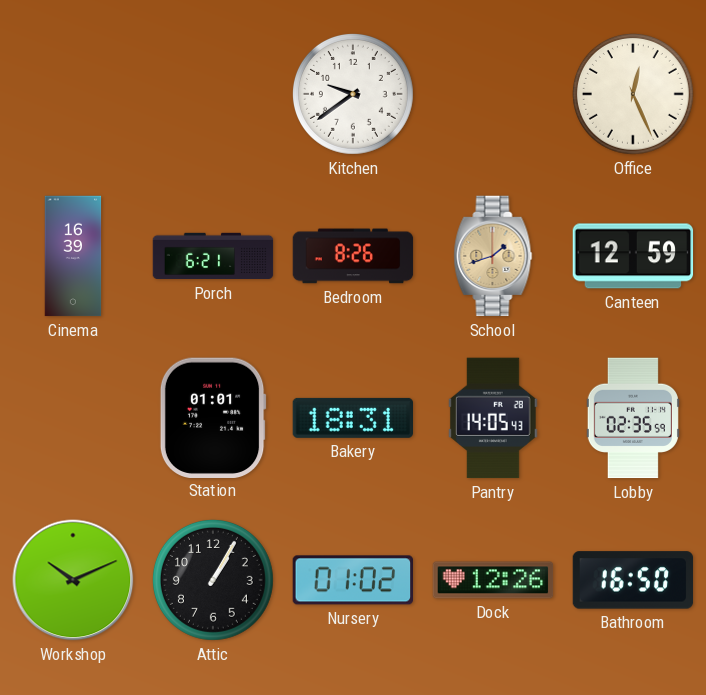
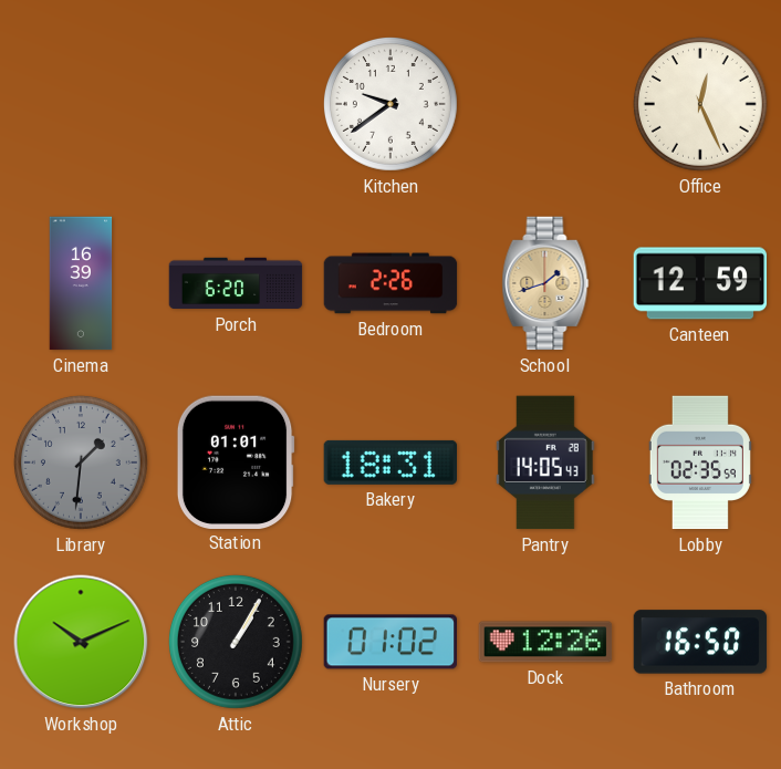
Porch: 6:21 -> 6:20
Bedroom: 8:26 -> 2:26
Library: none -> 1:31
